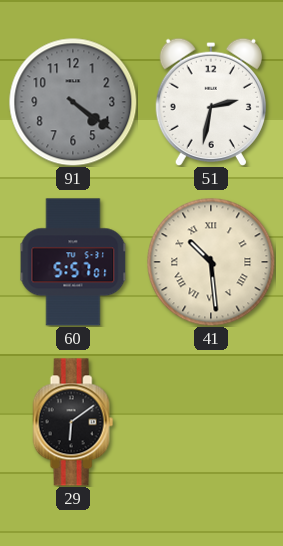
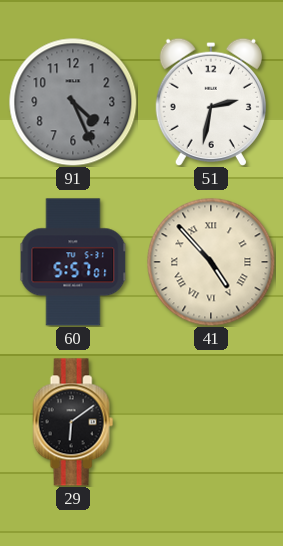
91: 4:21 -> 4:26
41: 10:29 -> 4:53
